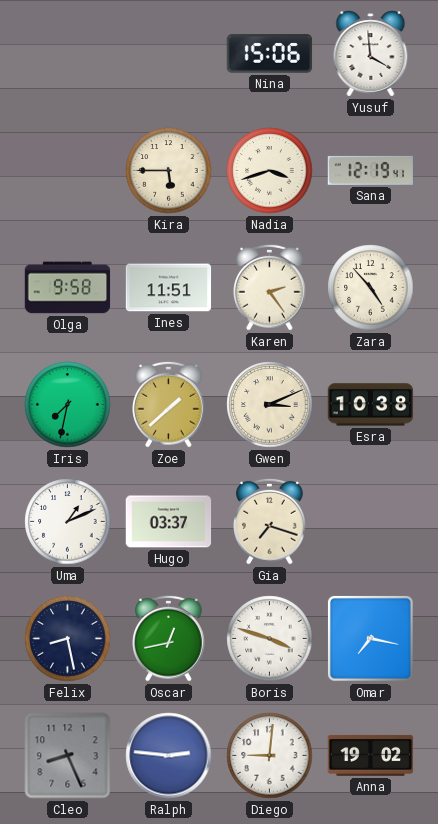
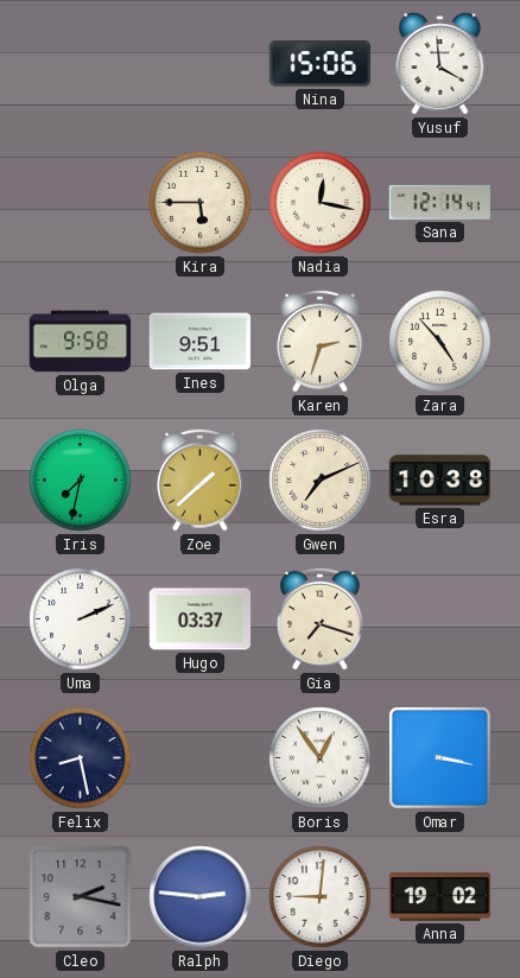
Nadia: 3:42 -> 12:17
Sana: 12:19 -> 12:14
Ines: 11:51 -> 9:51
Karen: 2:24 -> 2:33
Gwen: 3:11 -> 7:11
Uma: 1:11 -> 2:11
Oscar: 12:43 -> none
Boris: 3:48 -> 12:54
Omar: 7:17 -> 3:17
Cleo: 8:26 -> 2:17
